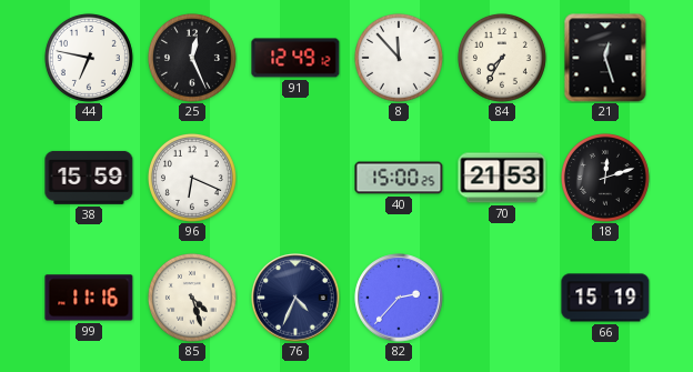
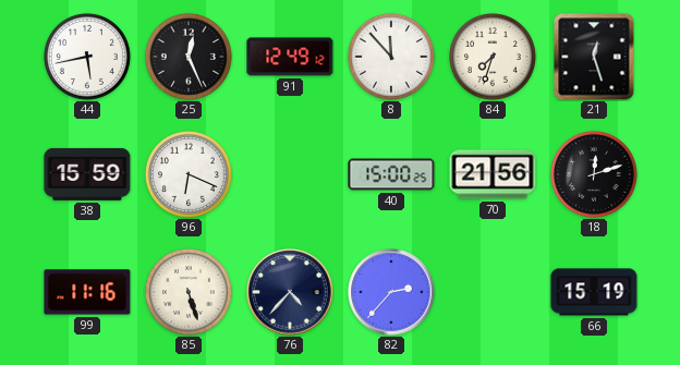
44: 6:47 -> 5:43
84: 7:35 -> 7:33
70: 21:53 -> 21:56
85: 4:27 -> 5:27
76: 4:34 -> 4:37
